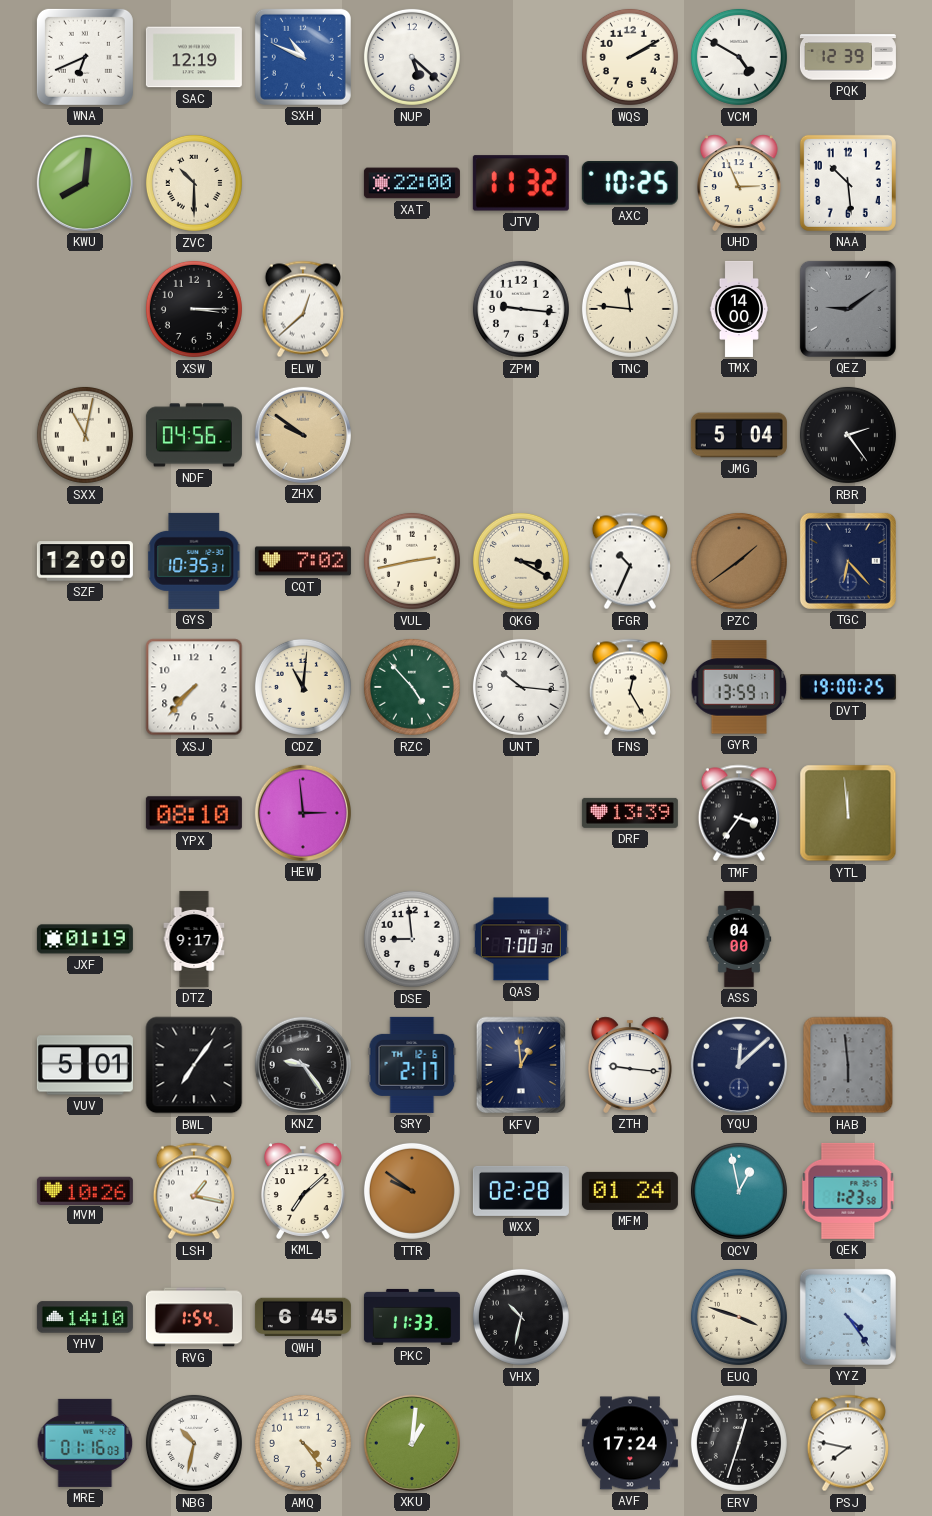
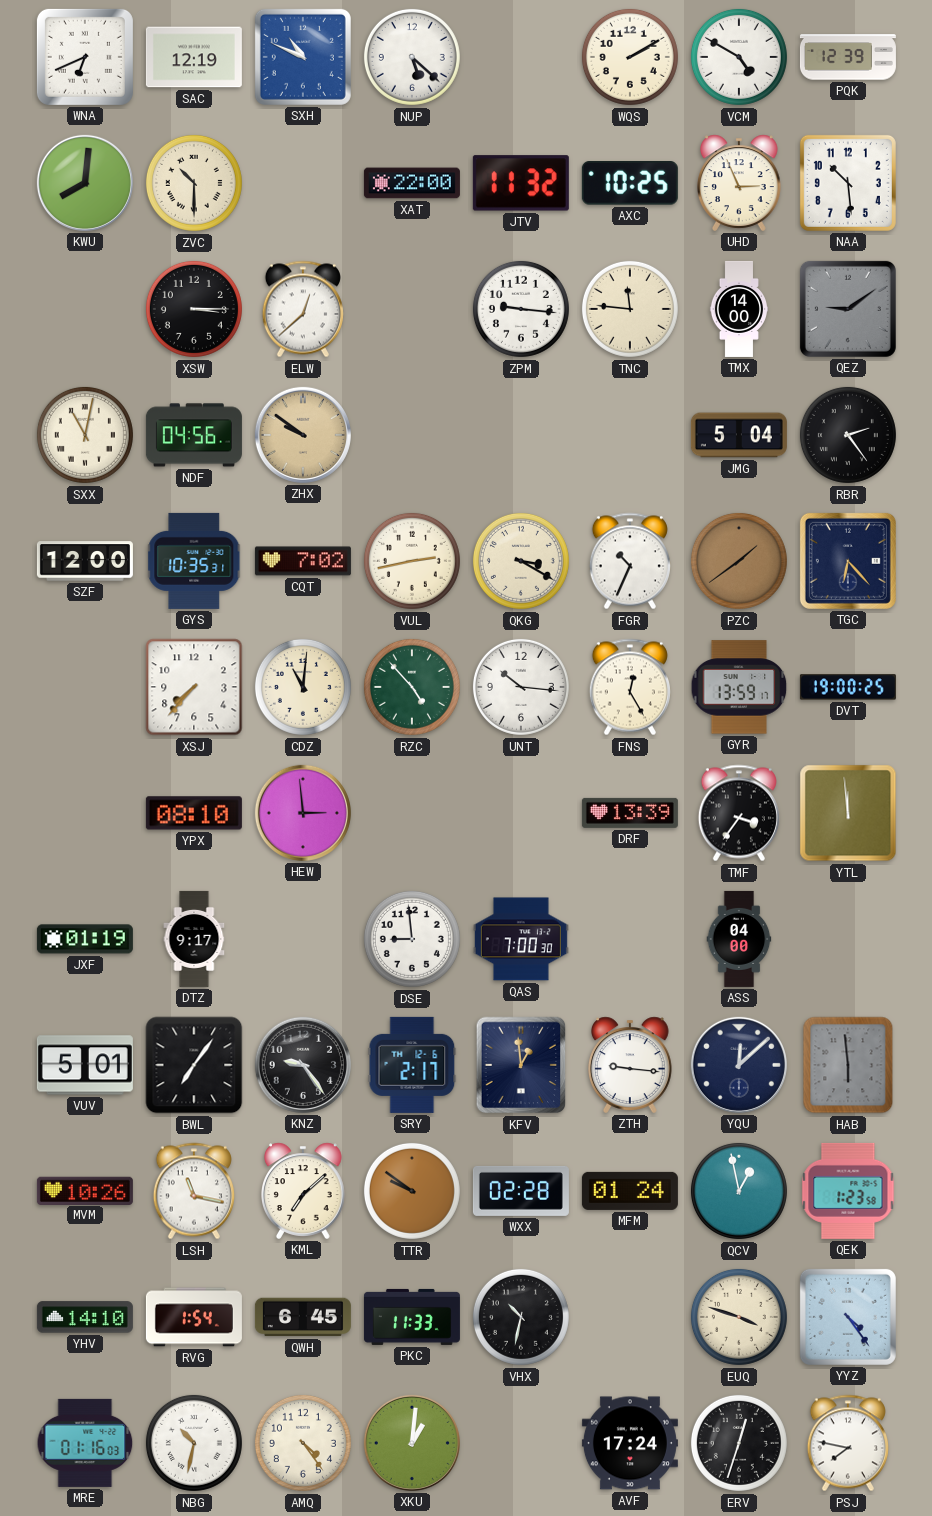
LSH: 1:17 -> 11:17
